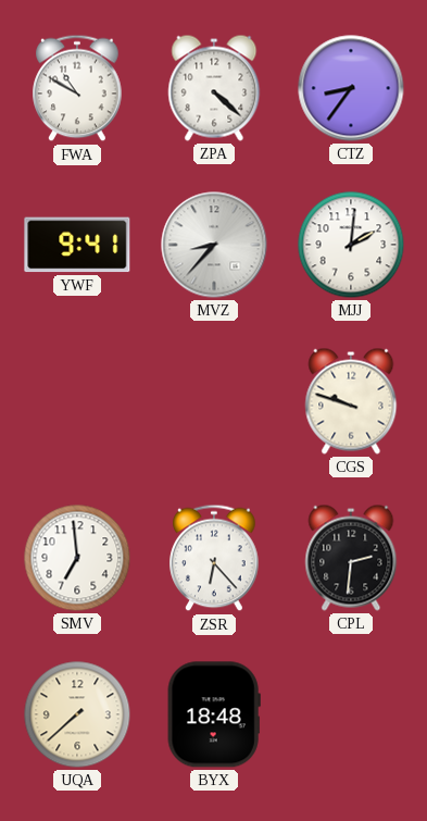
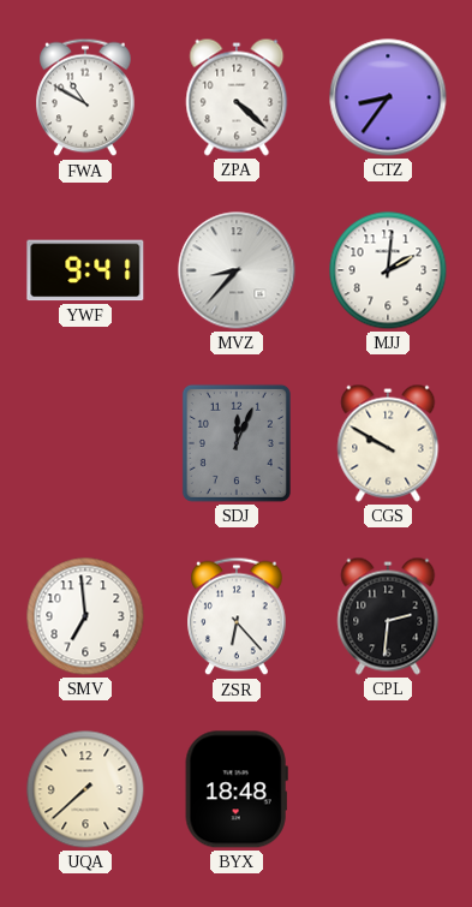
SDJ: none -> 12:04
CGS: 9:48 -> 9:50
